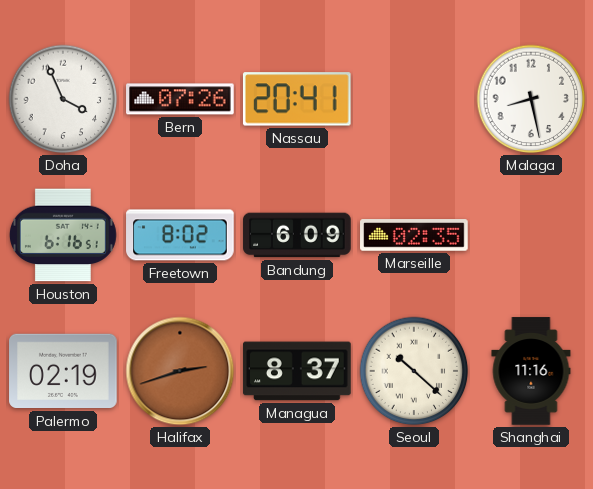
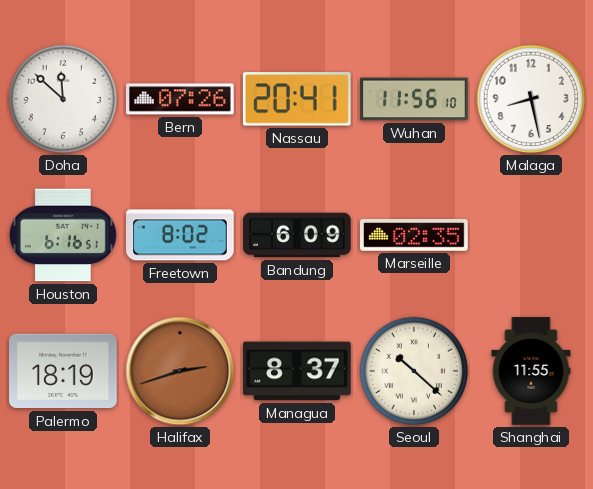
Doha: 3:56 -> 11:52
Wuhan: none -> 11:56
Palermo: 02:19 -> 18:19
Shanghai: 11:16 -> 11:55
